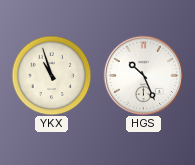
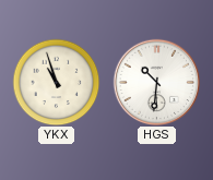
HGS: 10:26 -> 10:31
